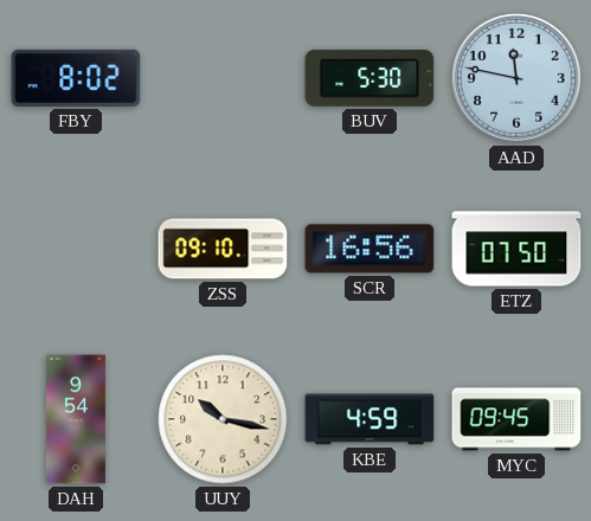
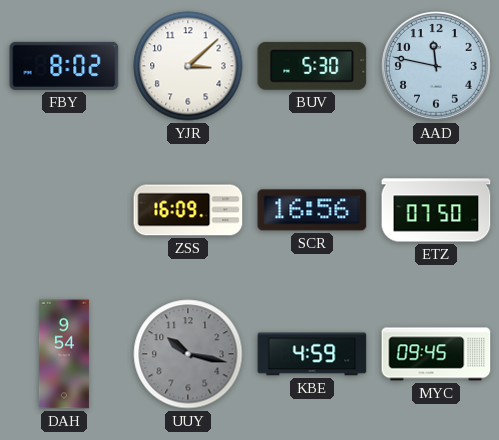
YJR: none -> 3:08
ZSS: 09:10 -> 16:09
UUY dial: cream -> grey
